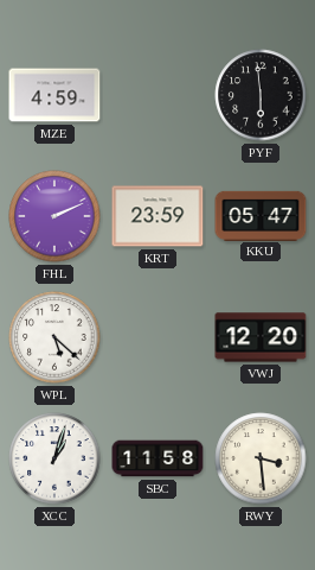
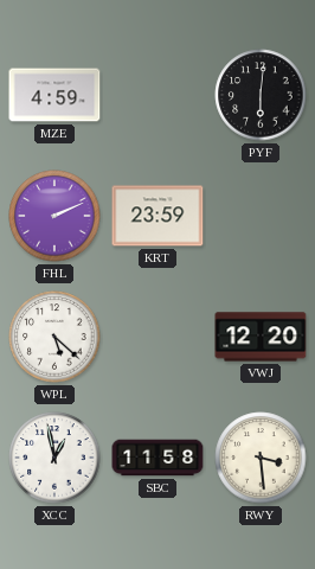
PYF: 5:59 -> 6:01
KKU: 05:47 -> none
XCC: 1:03 -> 12:58
